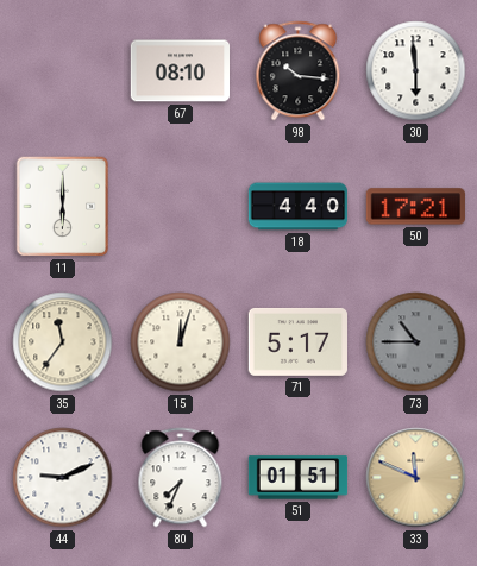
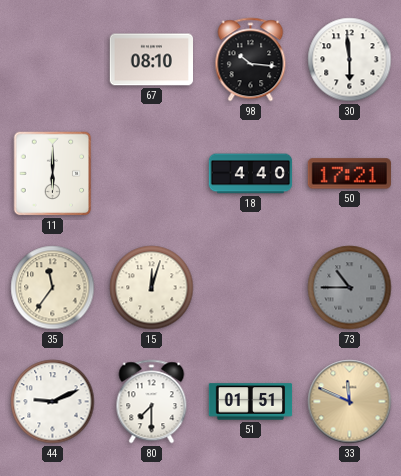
71: 5:17 -> none
80: 7:34 -> 7:30
